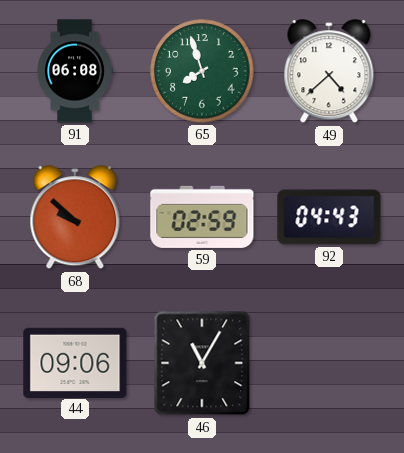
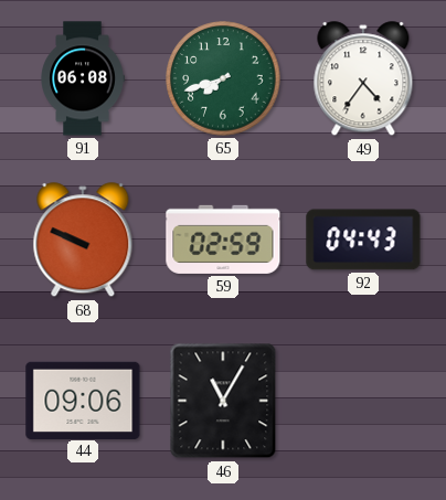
65: 7:57 -> 7:42
49: 4:38 -> 4:36
68: 9:52 -> 9:49
